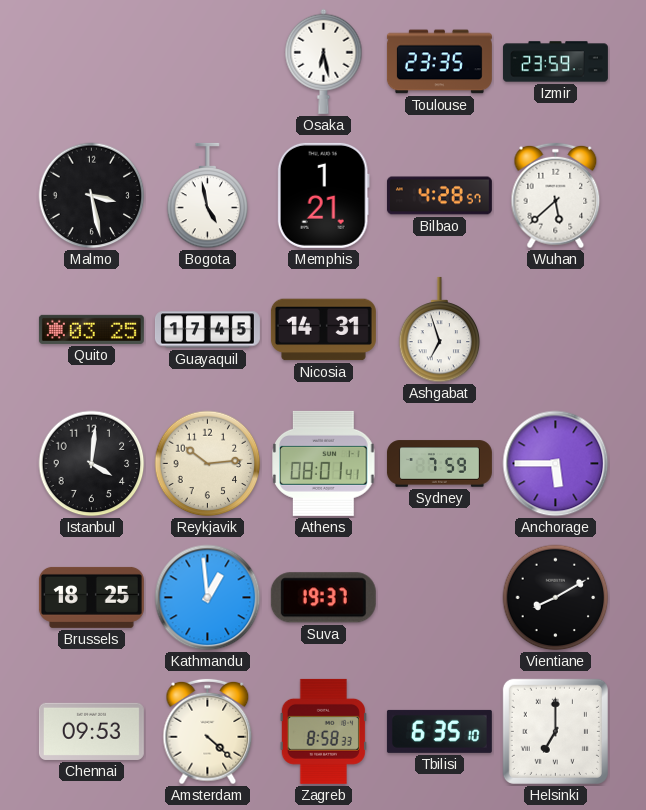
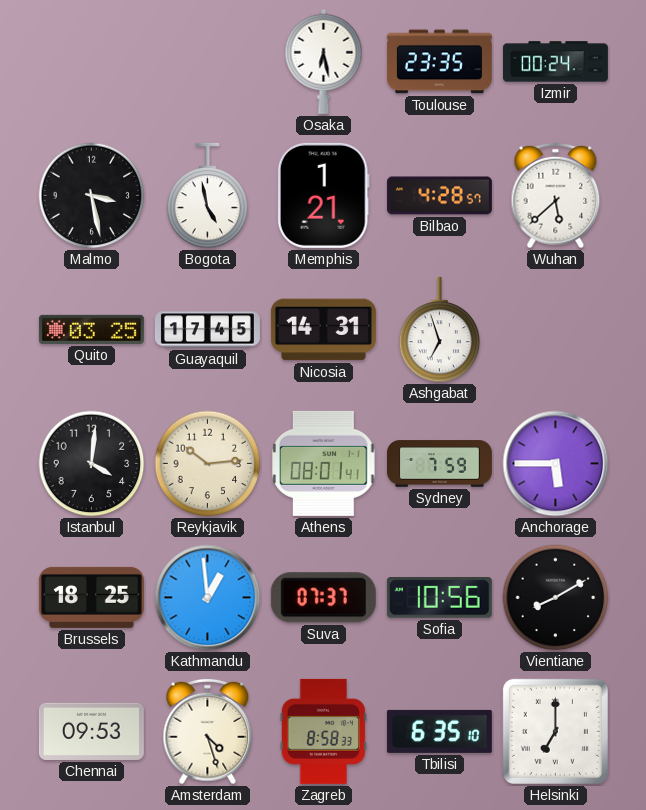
Izmir: 23:59 -> 00:24
Suva: 19:37 -> 07:37
Sofia: none -> 10:56
Amsterdam: 4:22 -> 4:27
